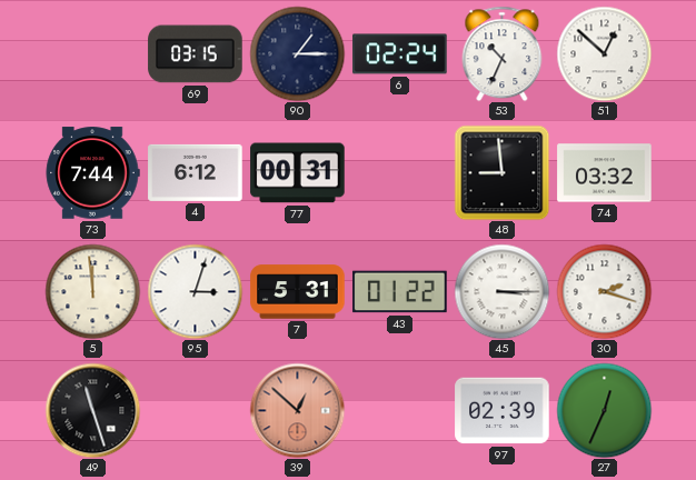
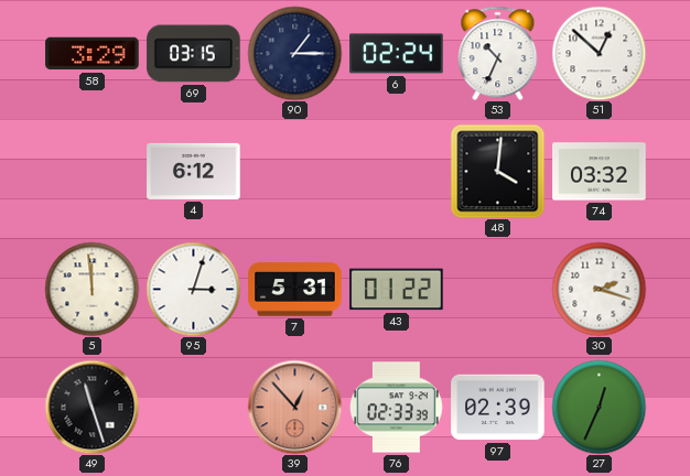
58: none -> 3:29
73: 7:44 -> none
77: 00:31 -> none
48: 8:59 -> 4:01
45: 3:15 -> none
39: 12:52 -> 12:53
76: none -> 02:33
